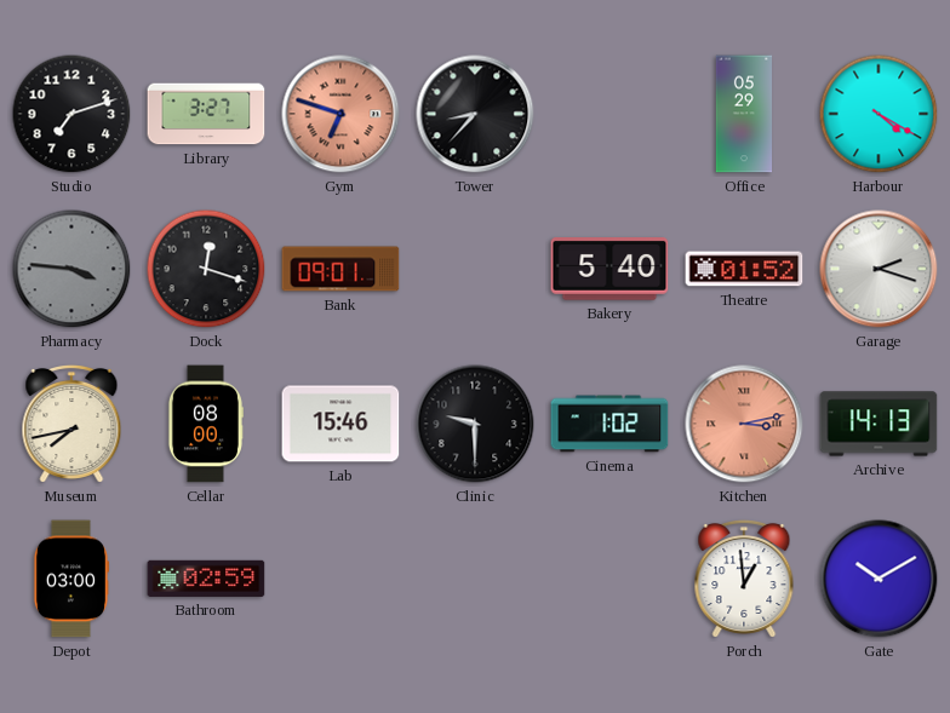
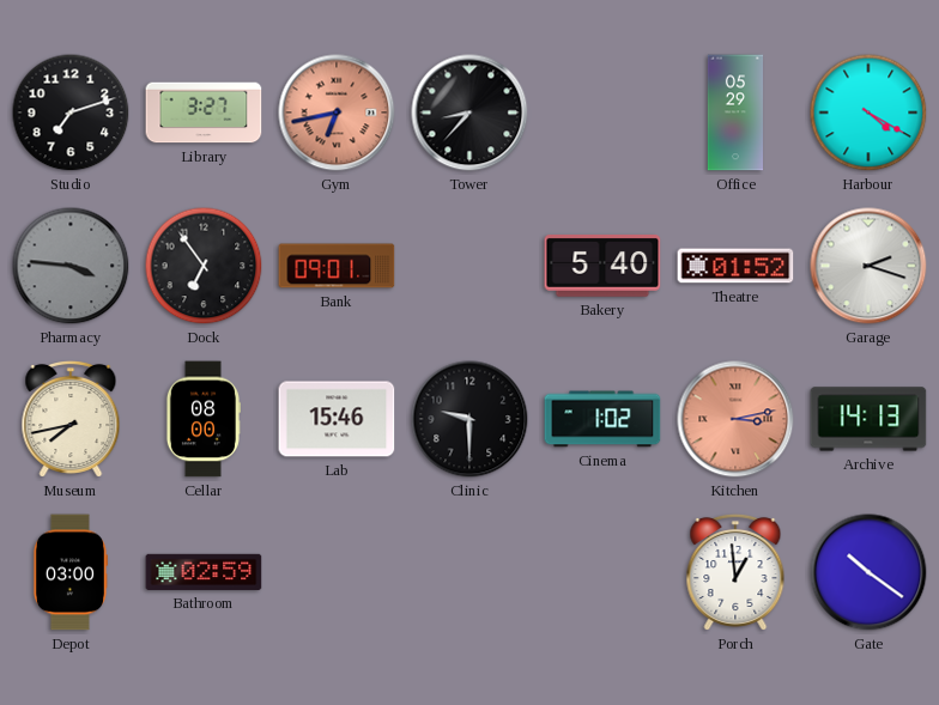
Gym: 6:48 -> 6:43
Dock: 12:18 -> 6:54
Gate: 10:10 -> 10:21
